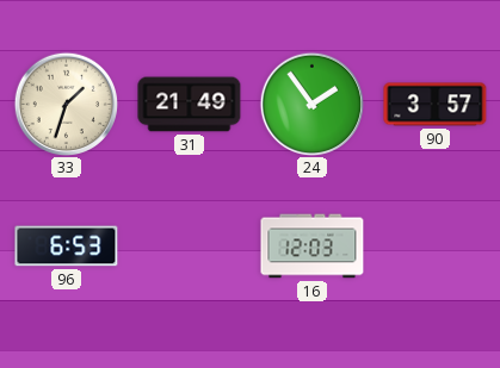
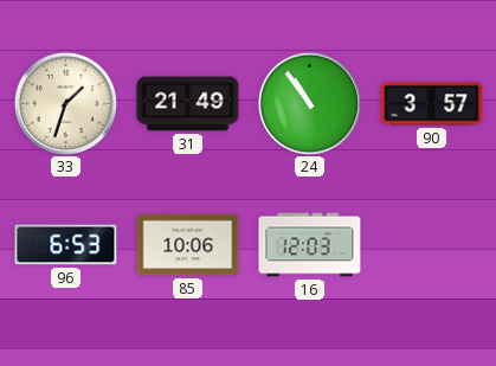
24: 1:54 -> 10:54
85: none -> 10:06
